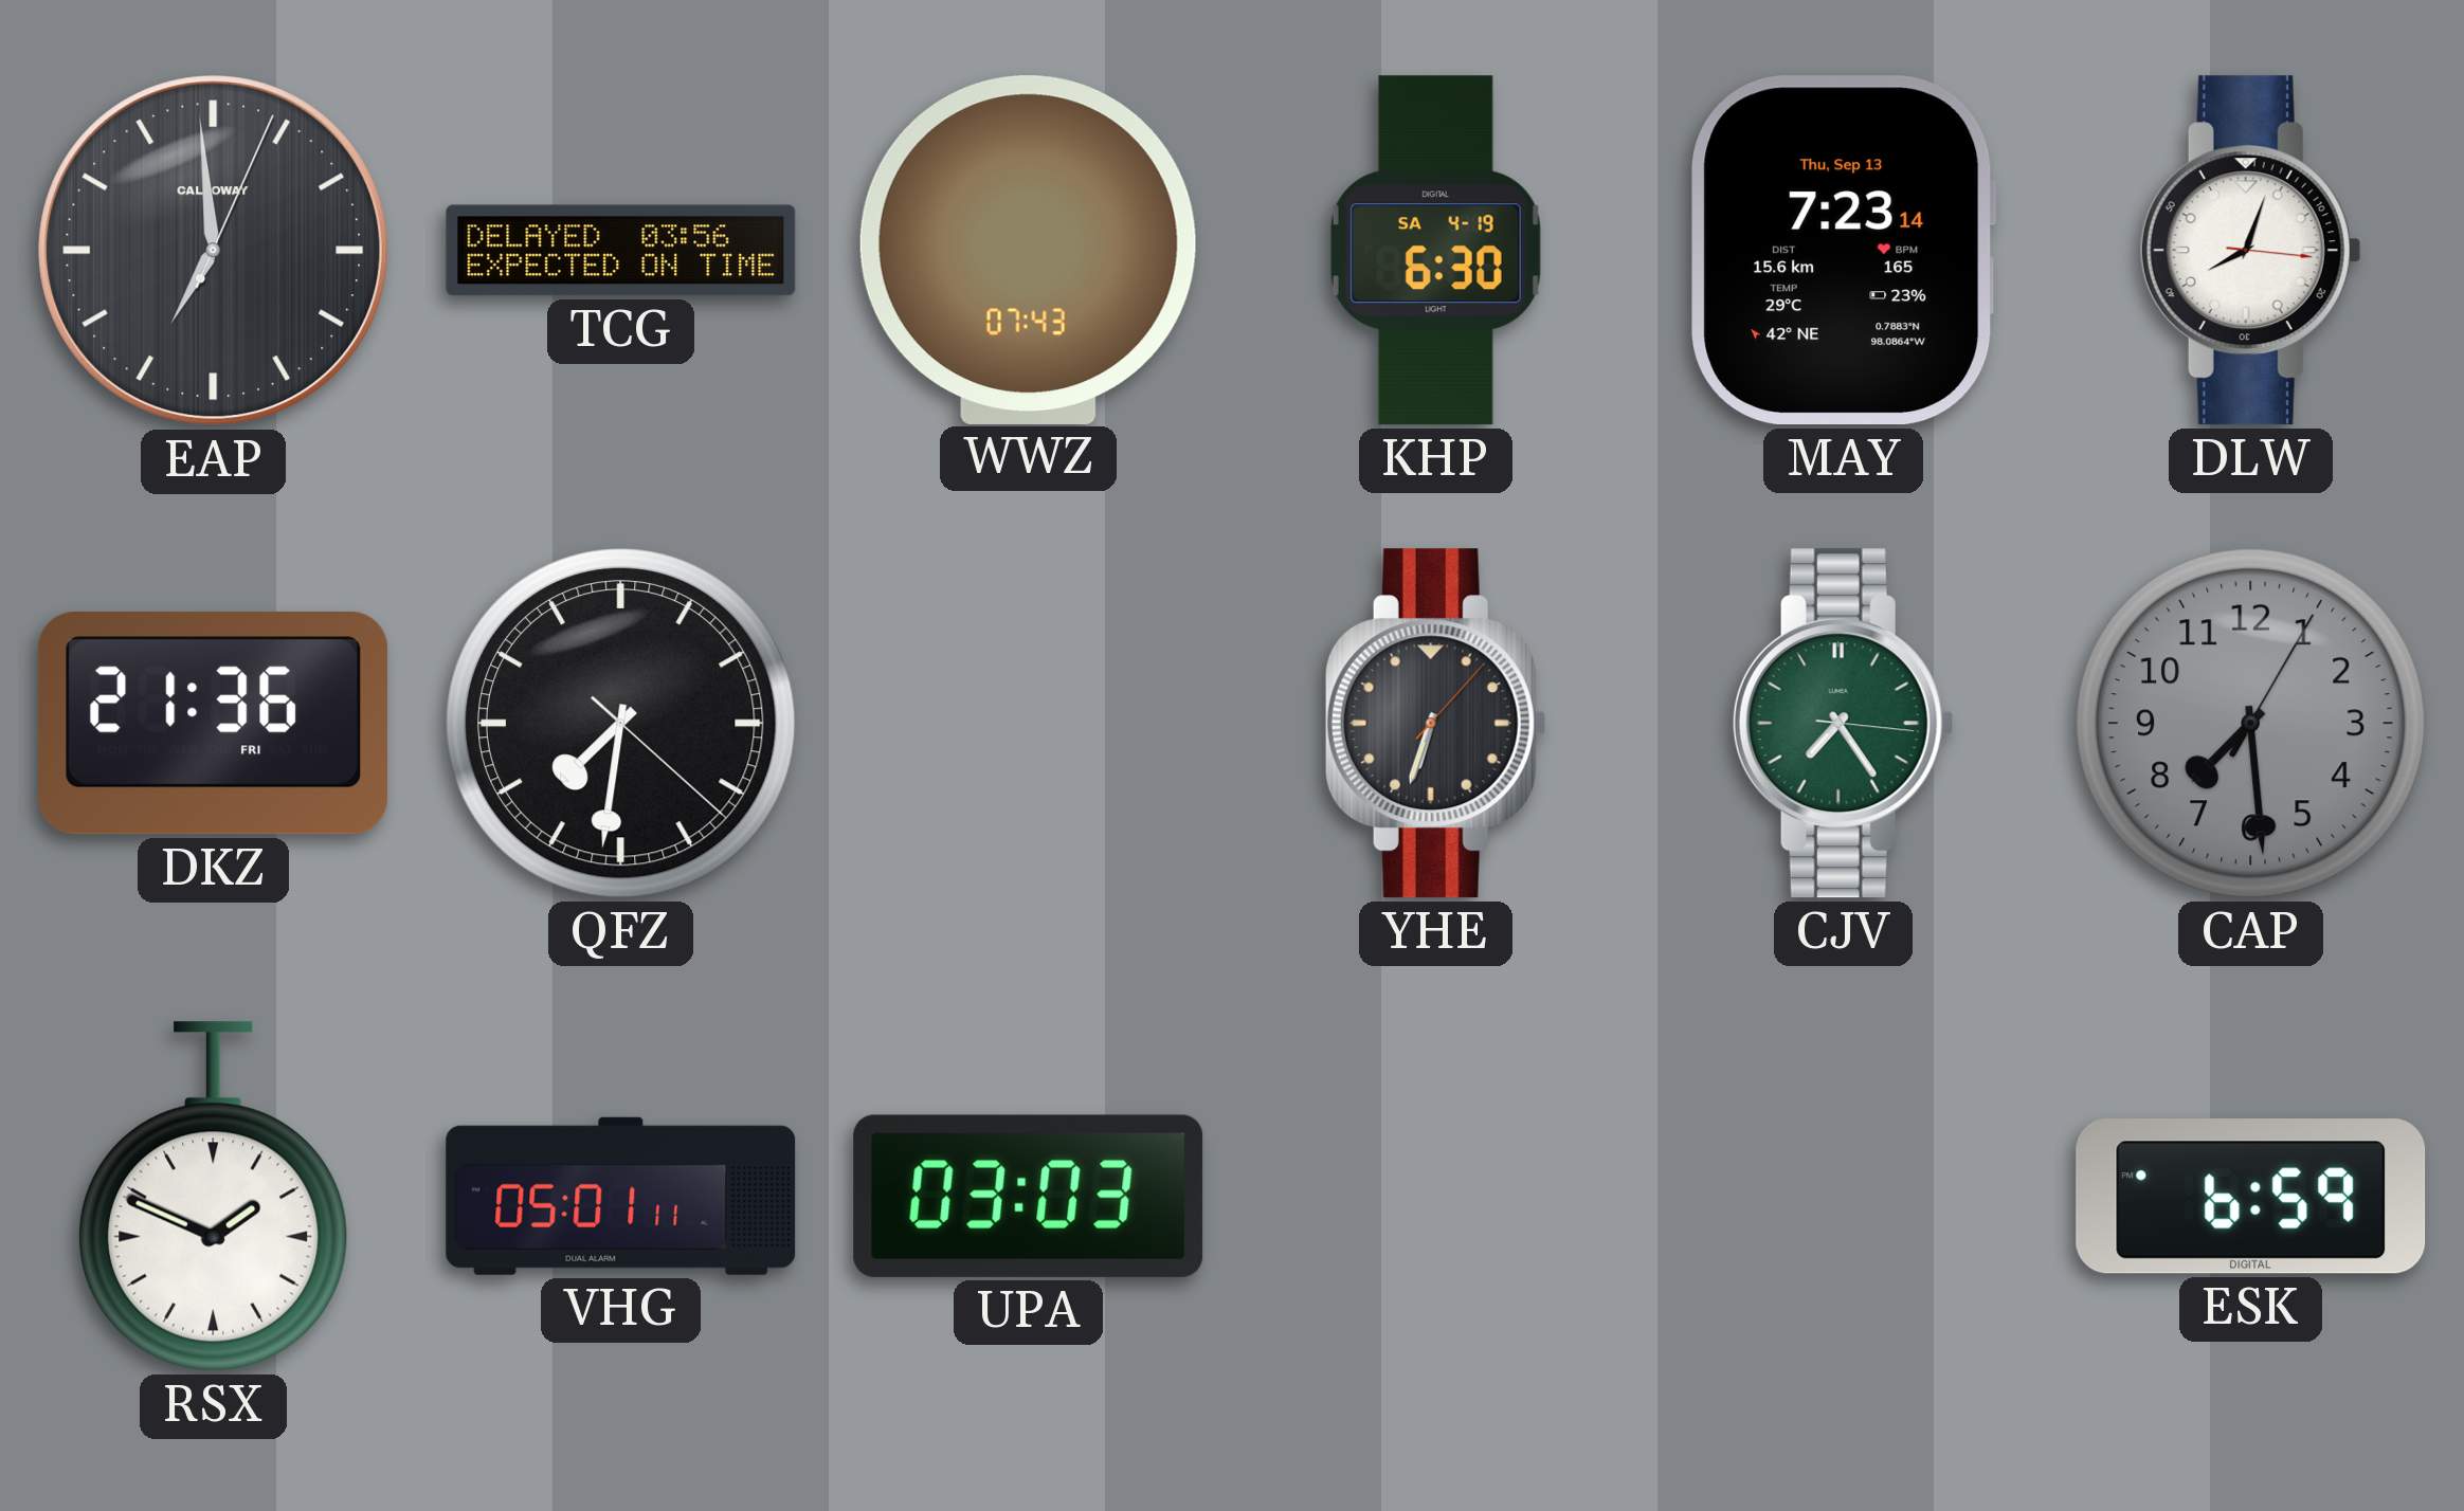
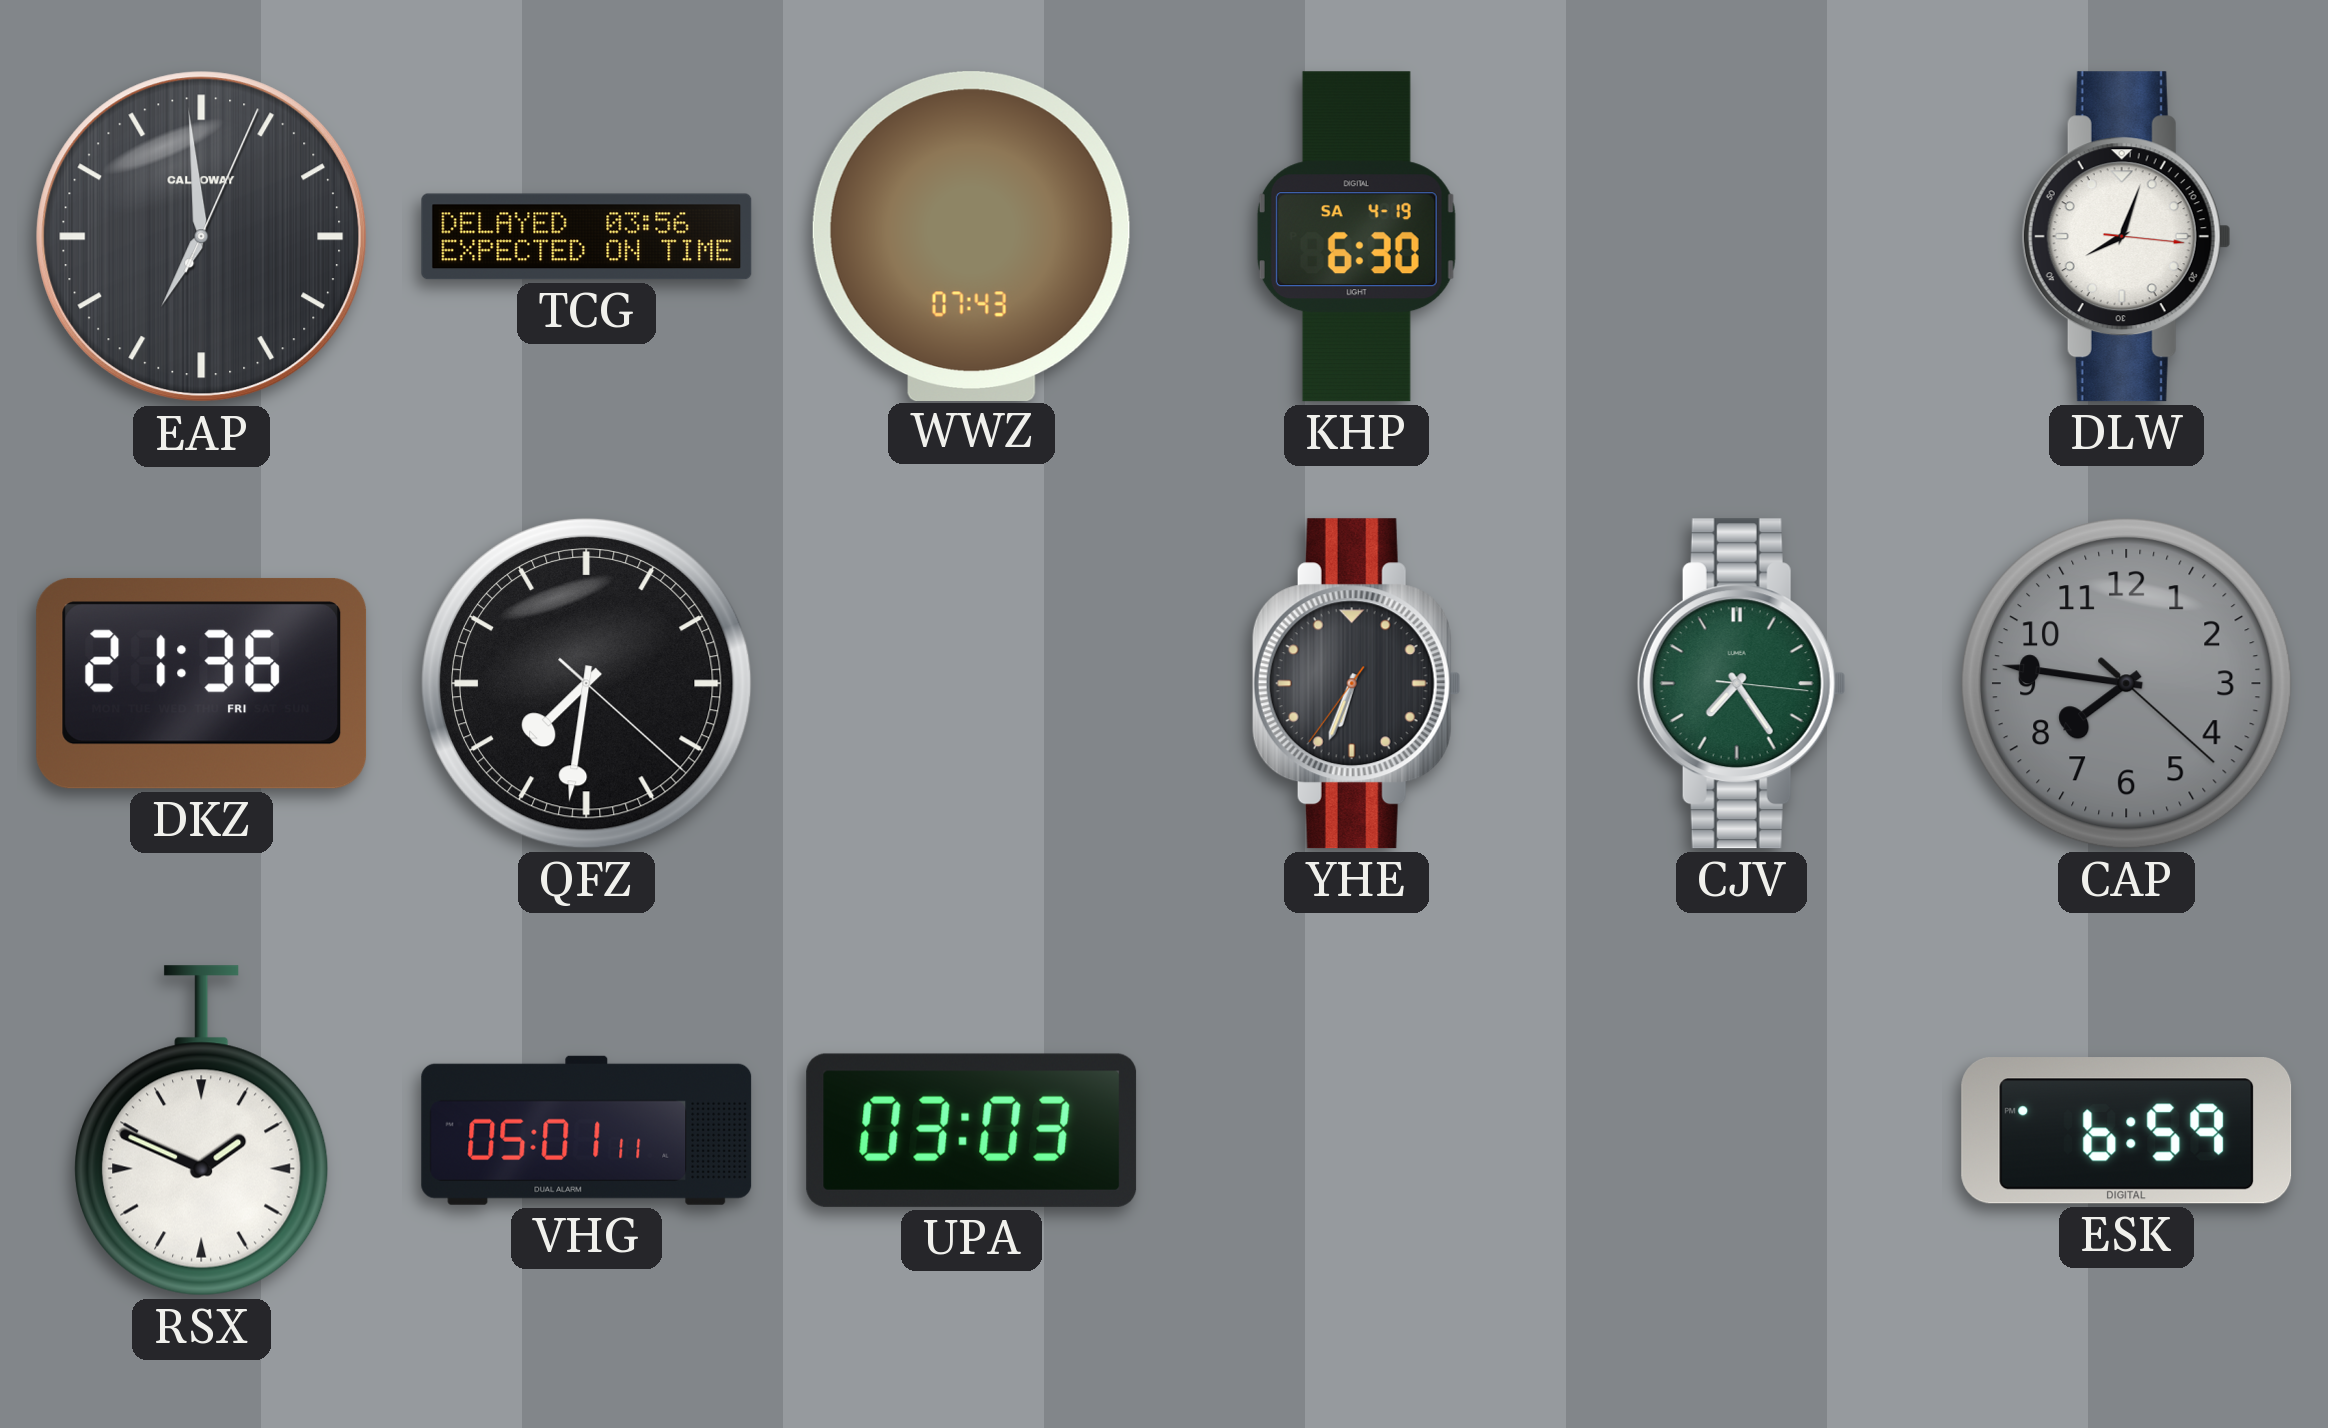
MAY: 7:23 -> none
YHE: 6:33:07 -> 6:33:36
CAP: 7:29 -> 7:46
